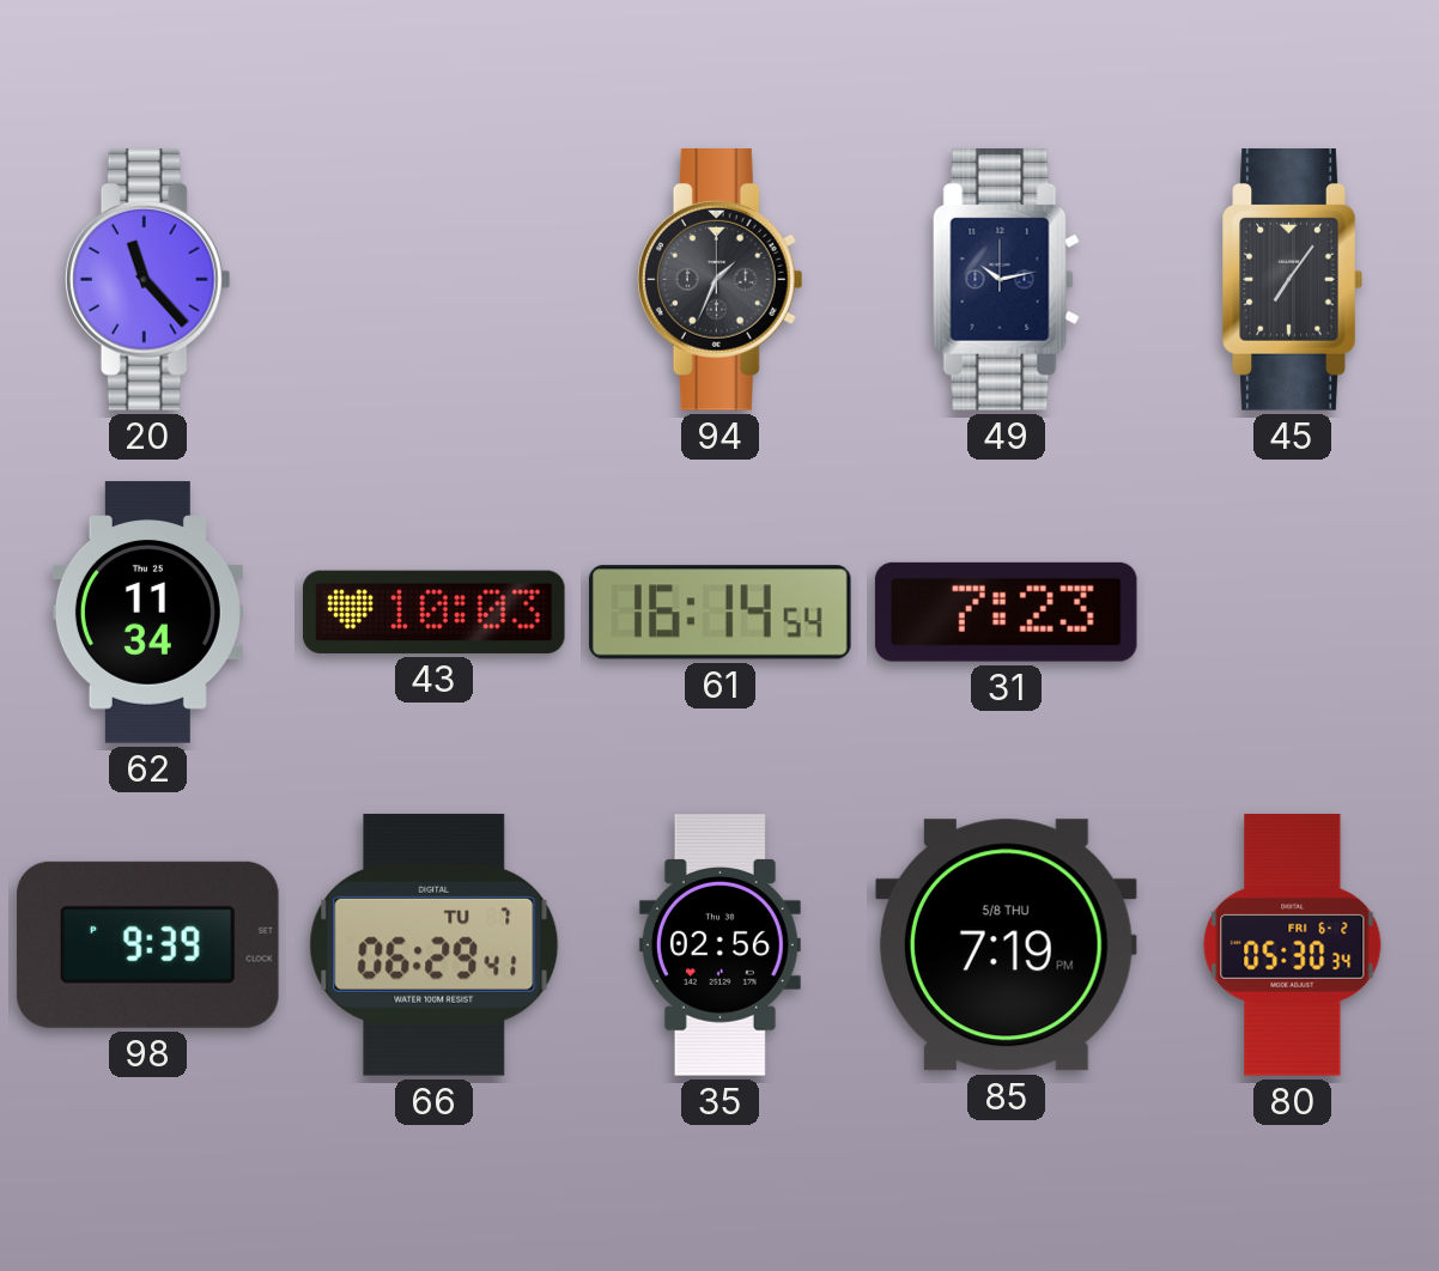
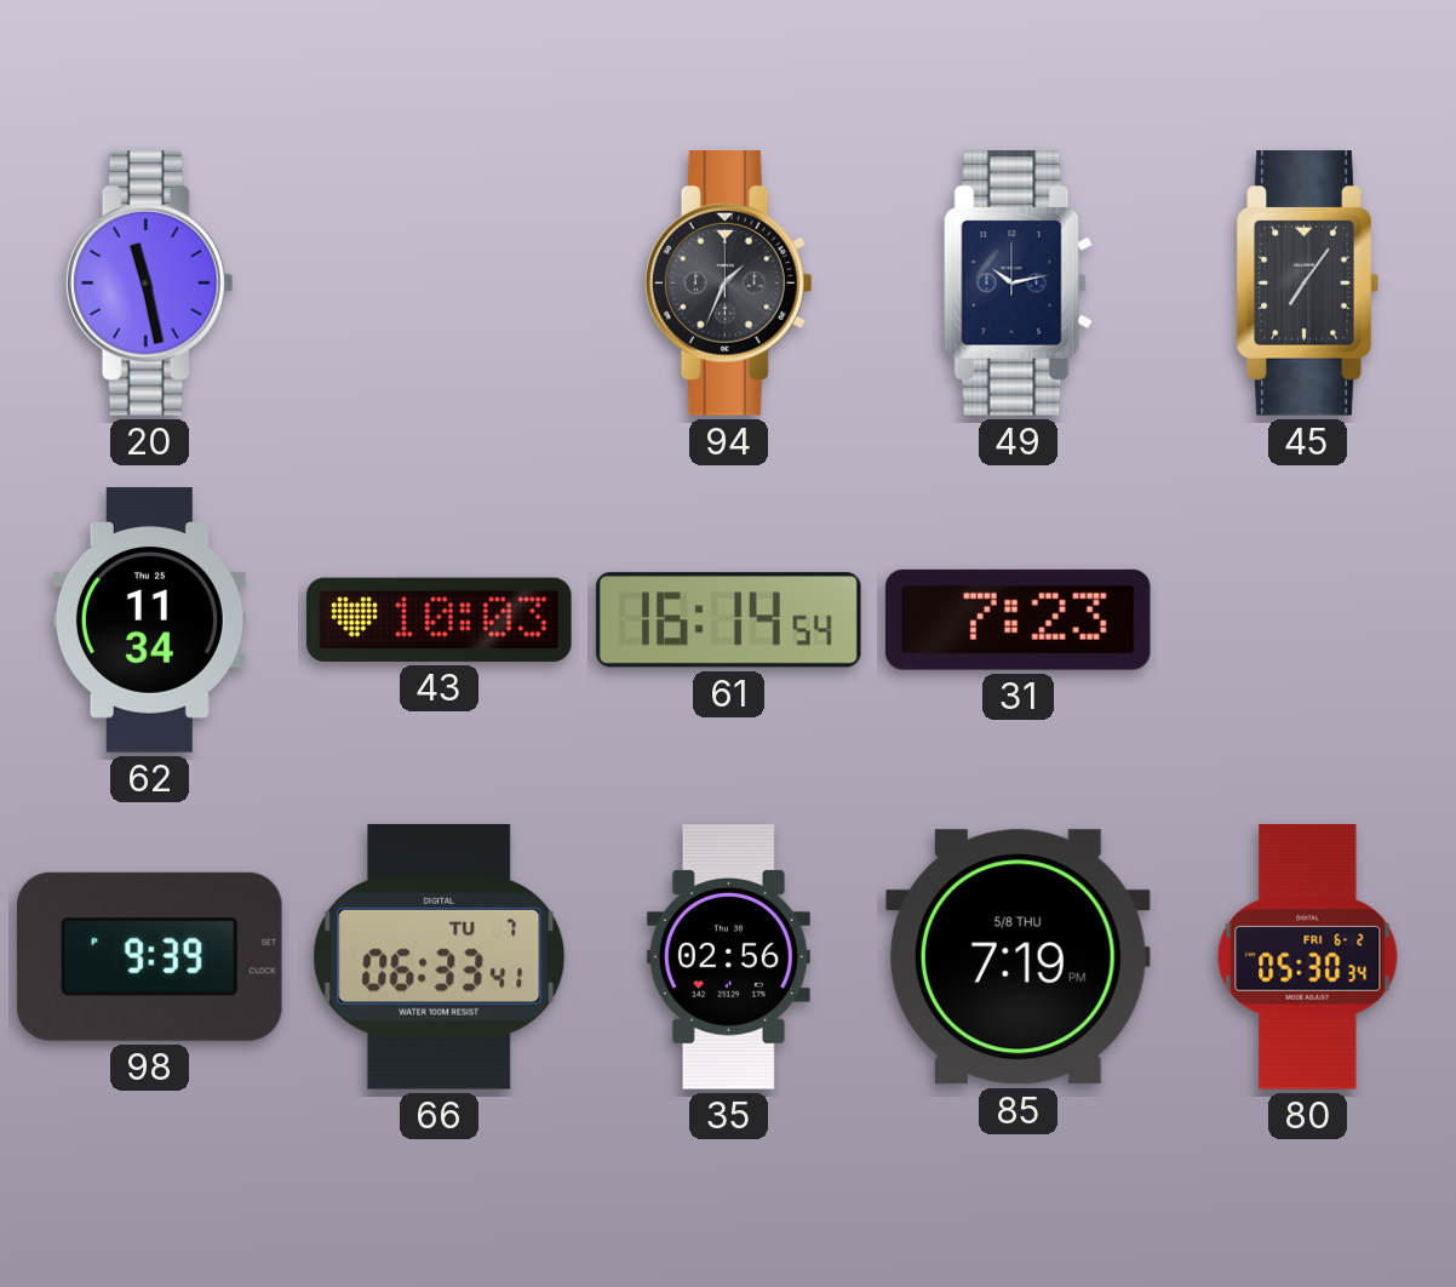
20: 11:23 -> 11:28
66: 06:29 -> 06:33
